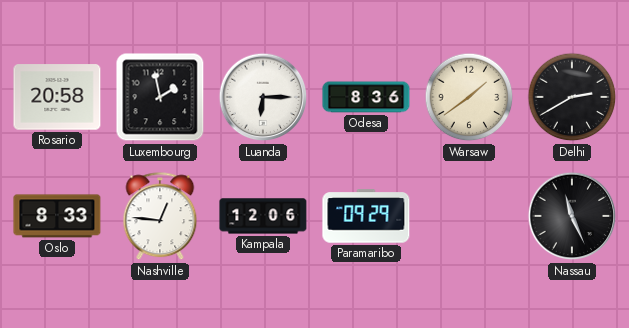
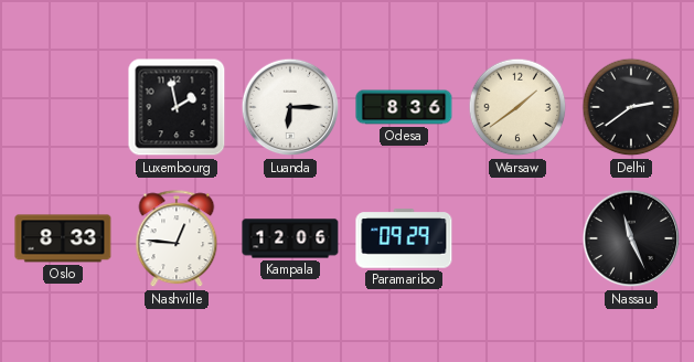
Rosario: 20:58 -> none
Delhi: 2:40 -> 2:39
